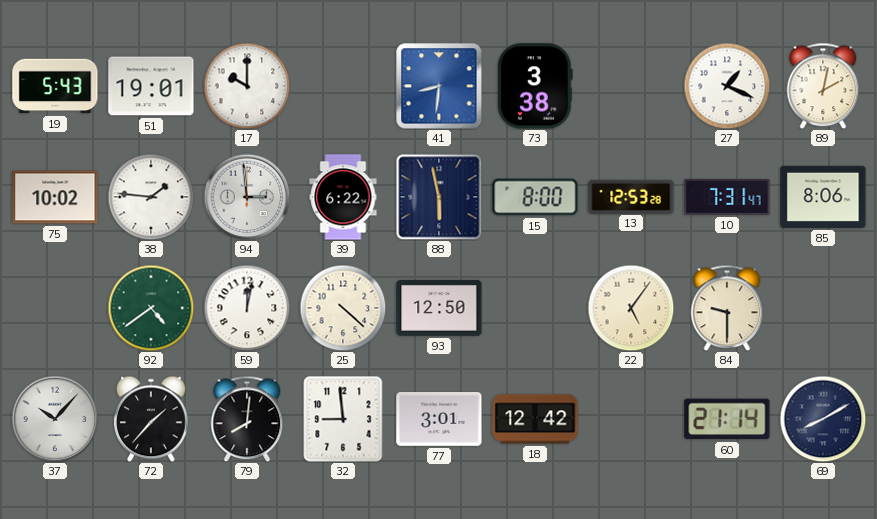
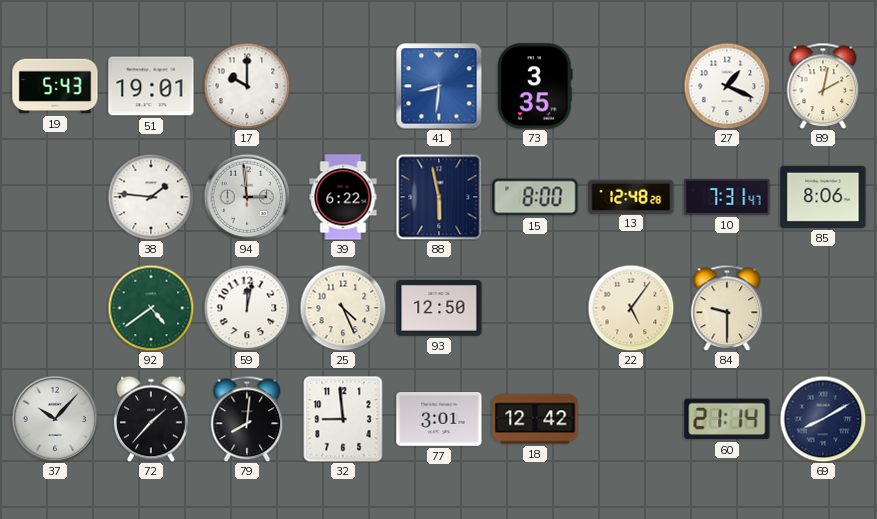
73: 3:38 -> 3:35
75: 10:02 -> none
13: 12:53 -> 12:48
25: 4:22 -> 4:26
